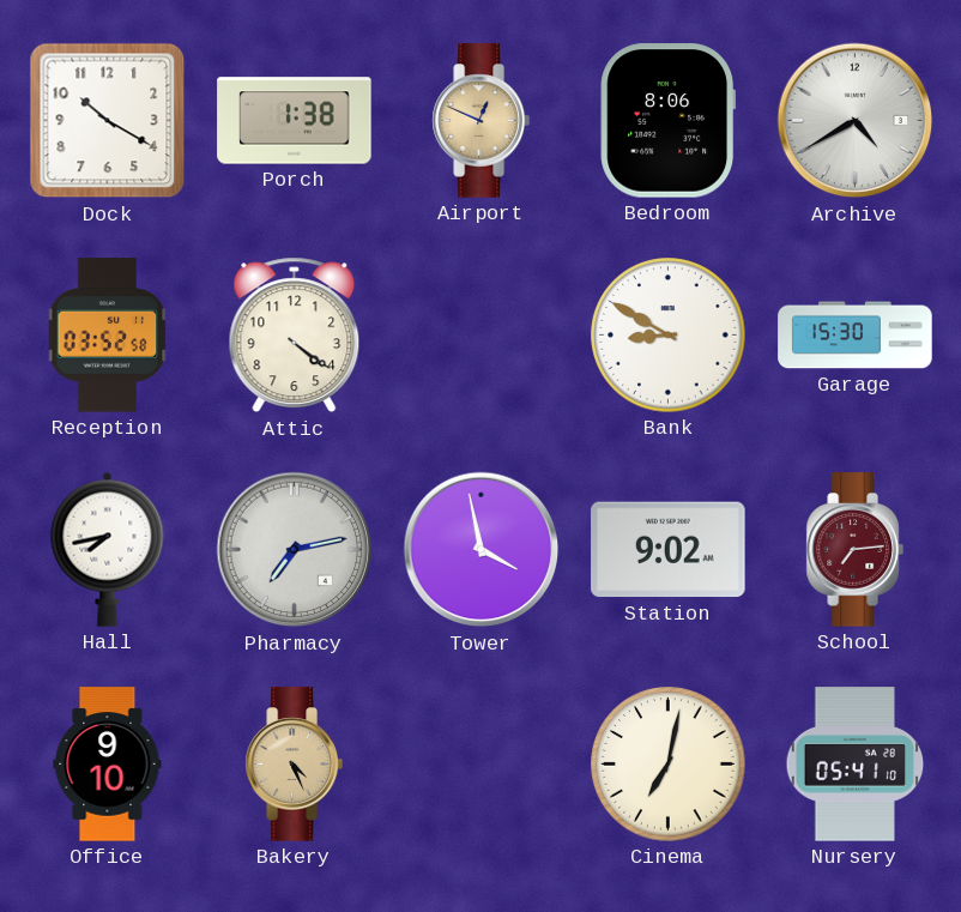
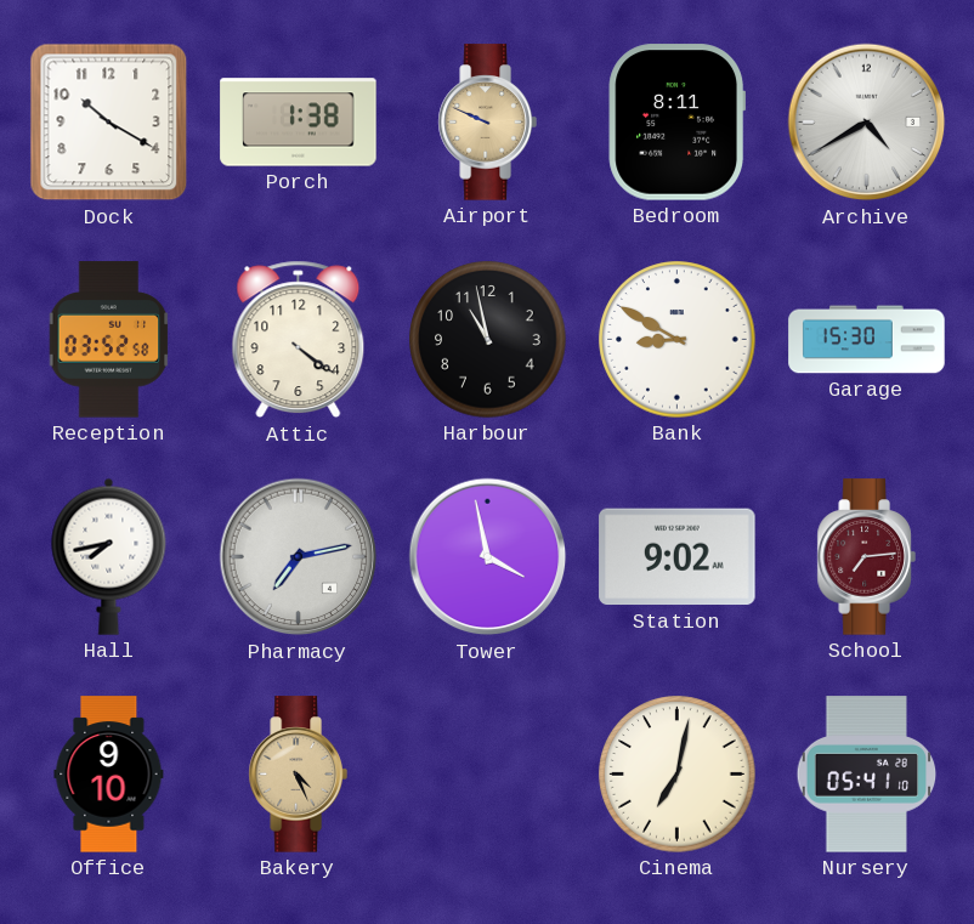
Airport: 12:49 -> 9:49
Bedroom: 8:06 -> 8:11
Harbour: none -> 10:58
